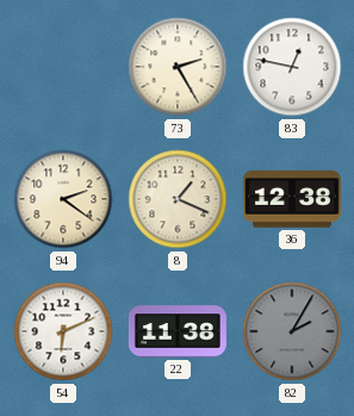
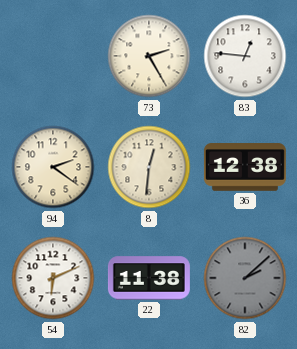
83: 12:47 -> 12:46
8: 1:19 -> 12:31
82: 2:05 -> 2:08
